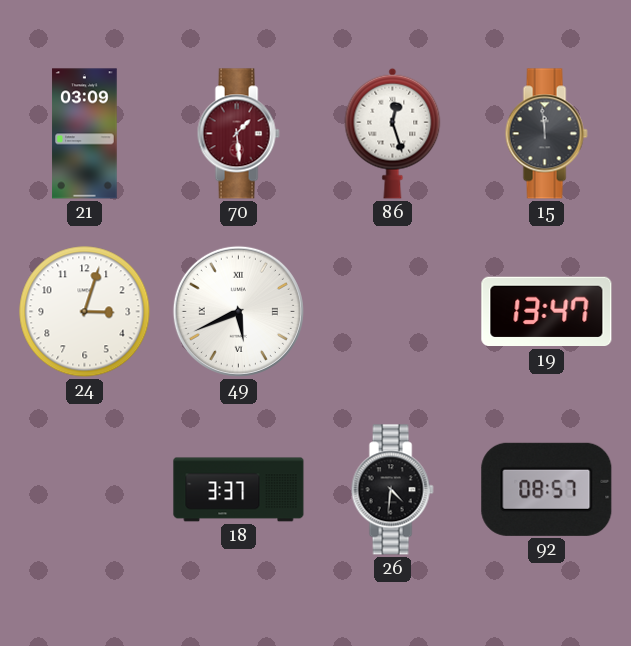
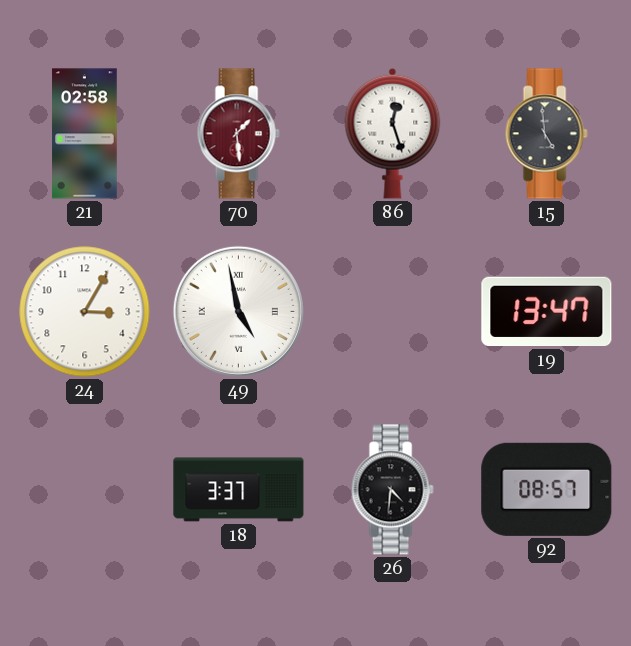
21: 03:09 -> 02:58
15: 11:59 -> 4:59
24: 3:03 -> 3:05
49: 5:41 -> 4:58
